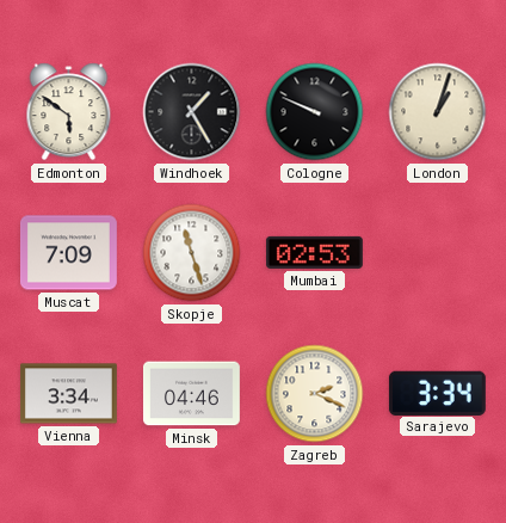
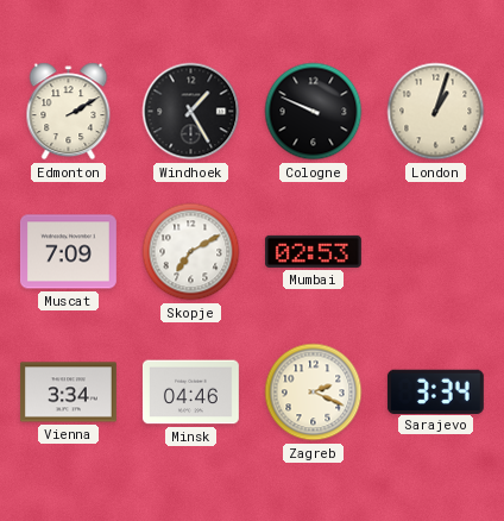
Edmonton: 5:51 -> 2:10
Skopje: 11:27 -> 7:10
